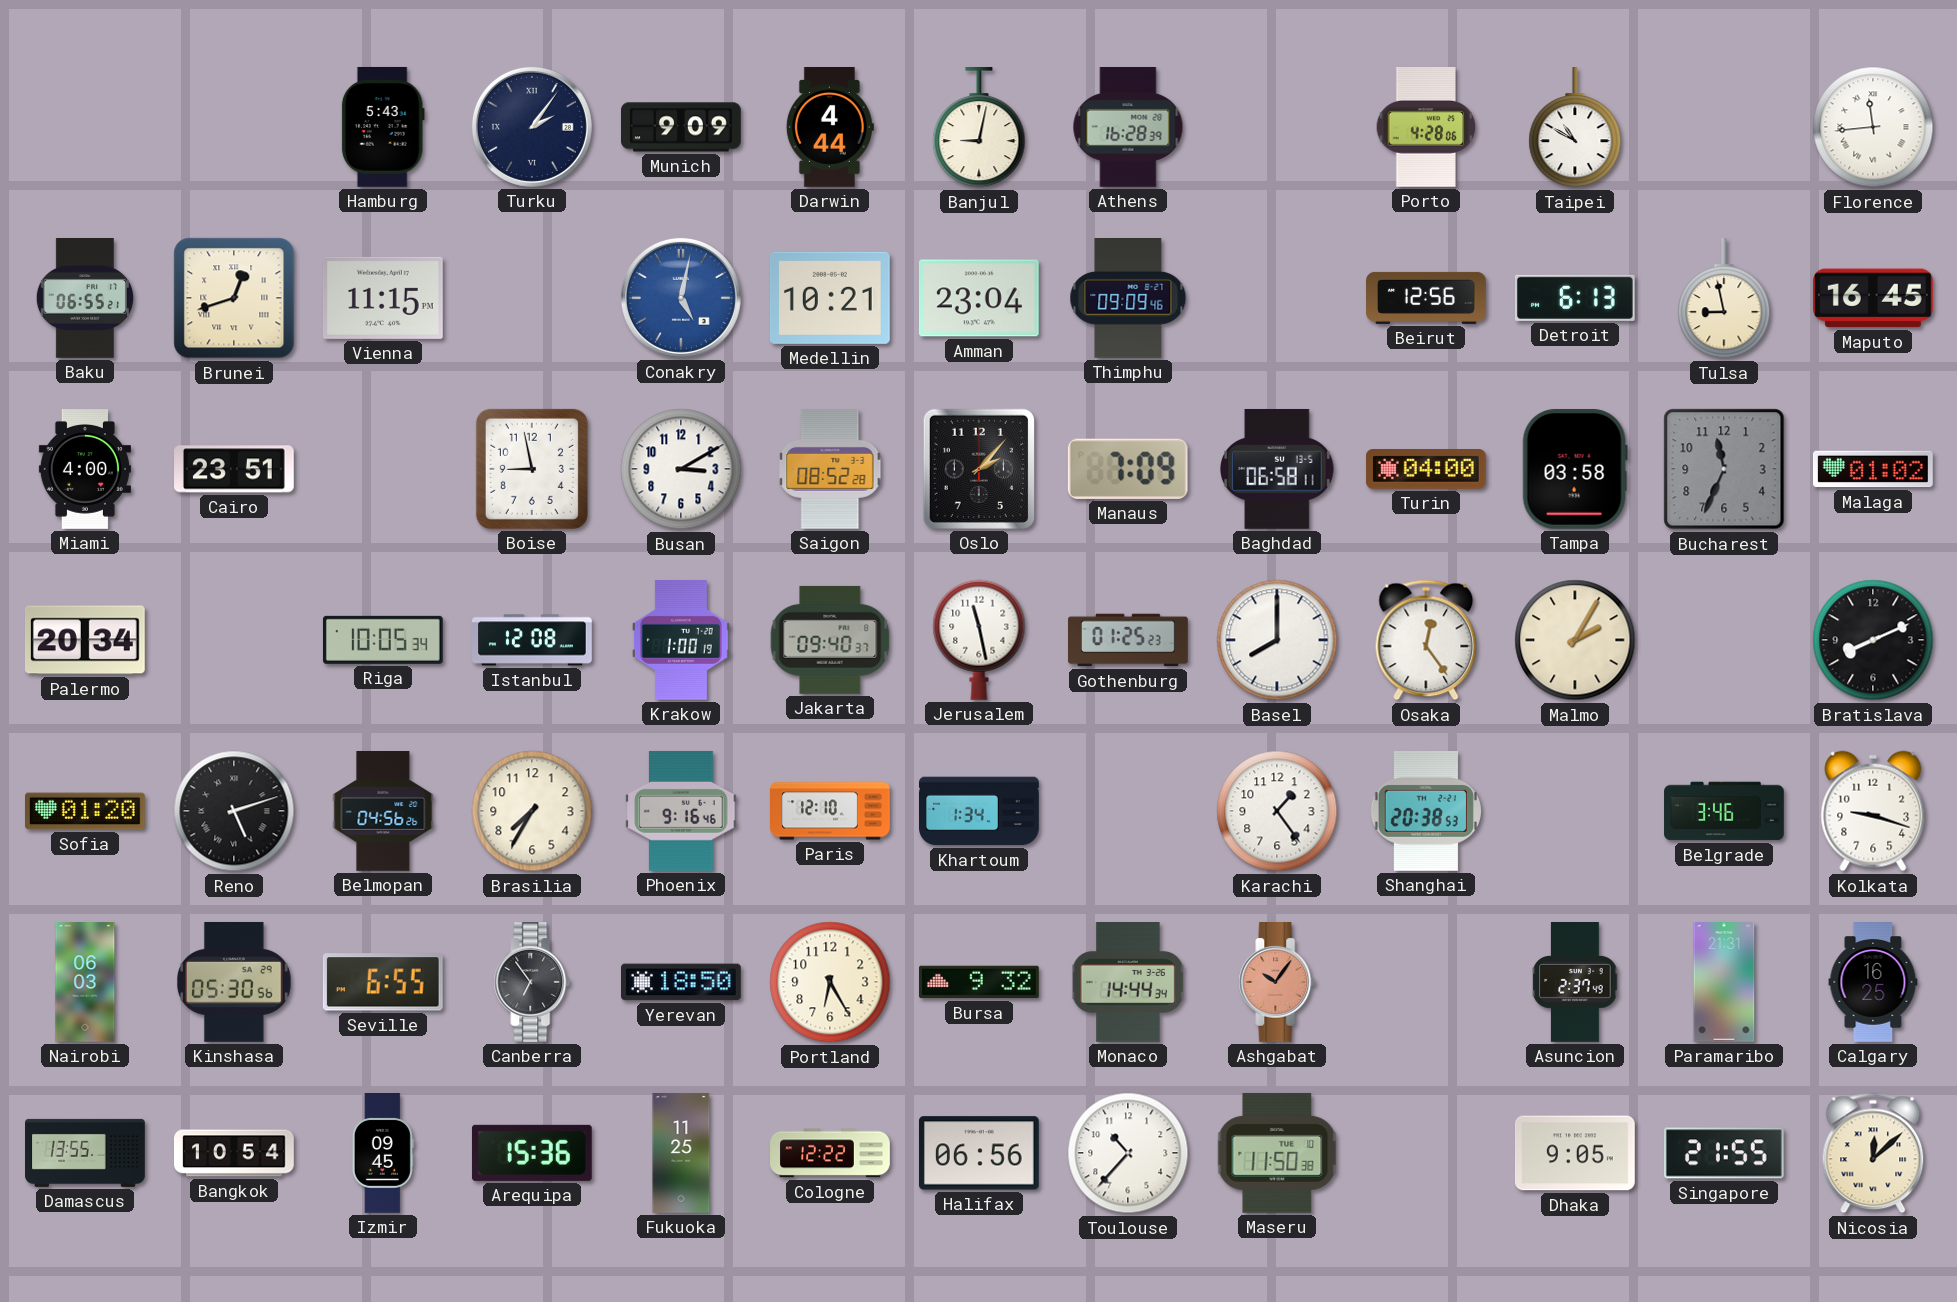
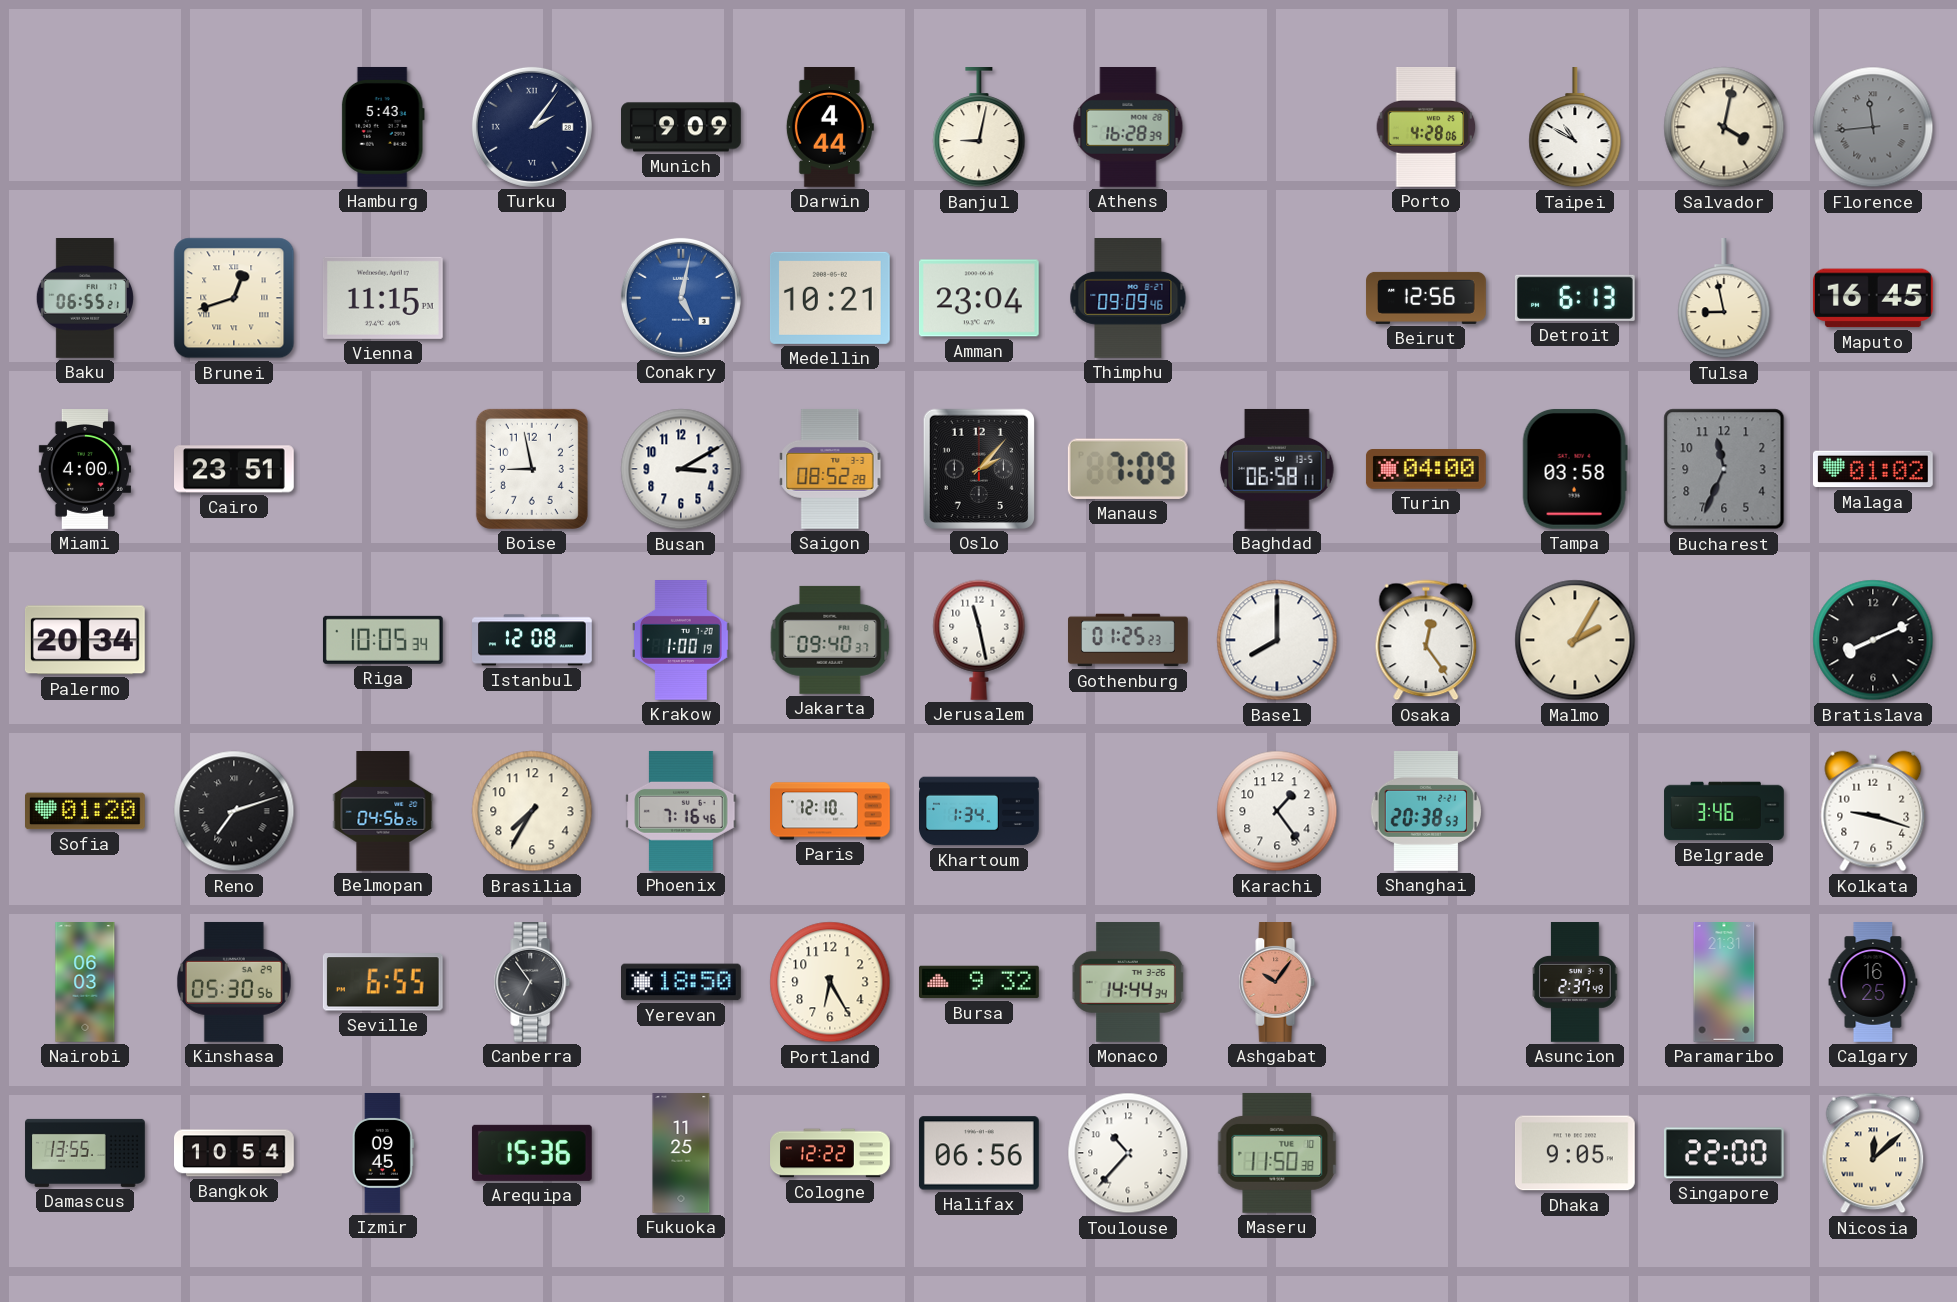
Salvador: none -> 4:02
Florence dial: white -> grey
Reno: 5:12 -> 7:12
Phoenix: 9:16 -> 7:16
Singapore: 21:55 -> 22:00
